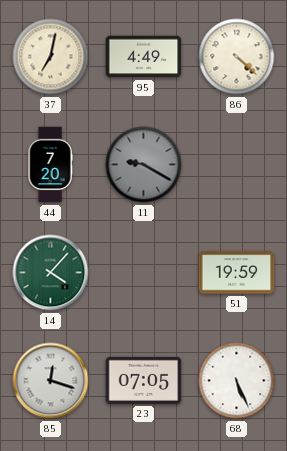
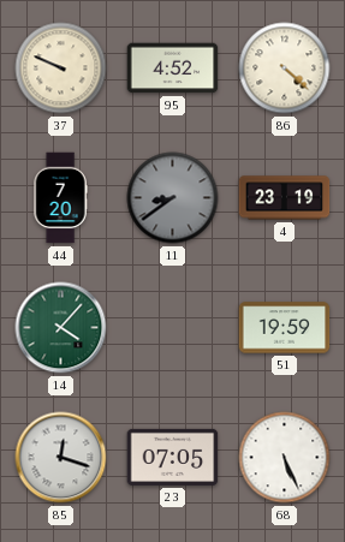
37: 7:02 -> 9:49
95: 4:49 -> 4:52
11: 9:20 -> 8:39
4: none -> 23:19
